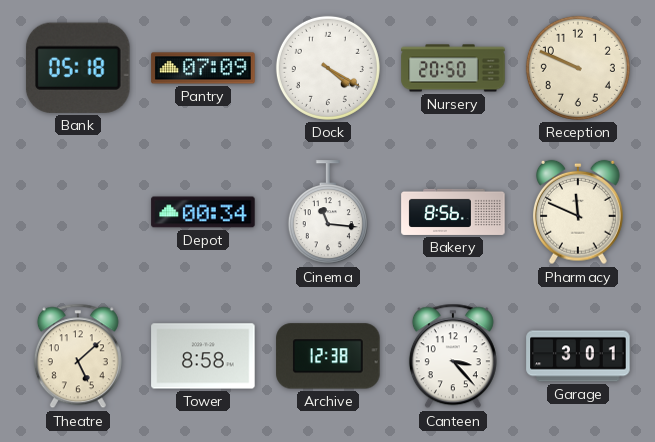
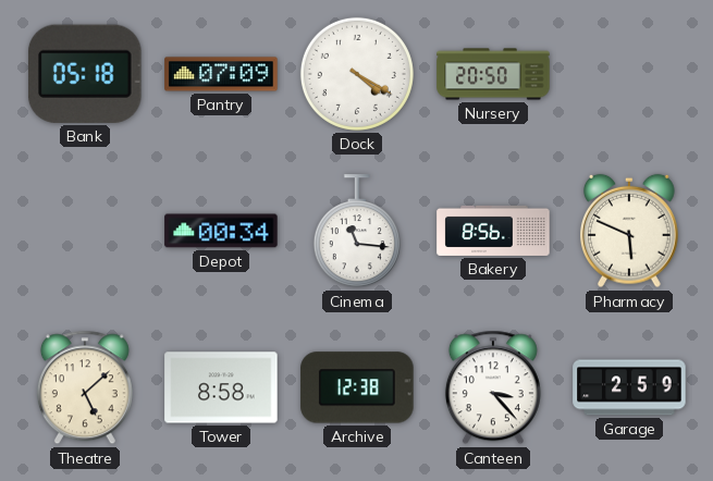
Reception: 9:49 -> none
Pharmacy: 11:49 -> 5:49
Garage: 3:01 -> 2:59
